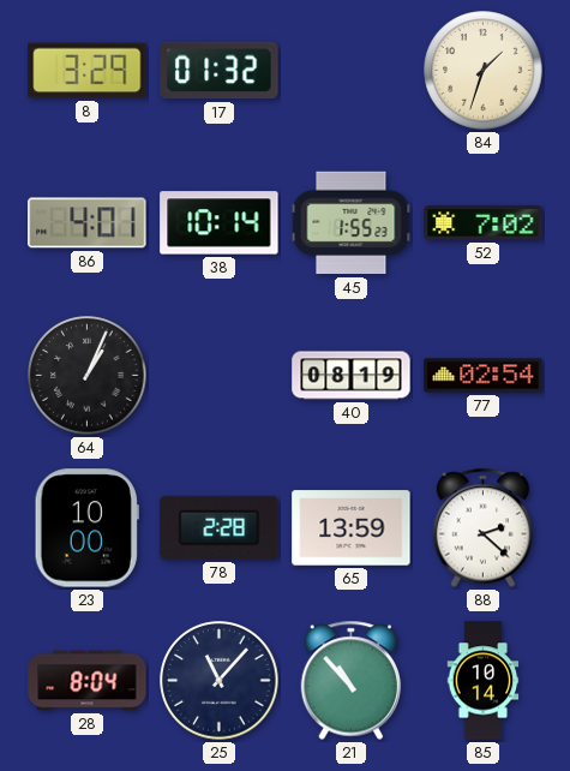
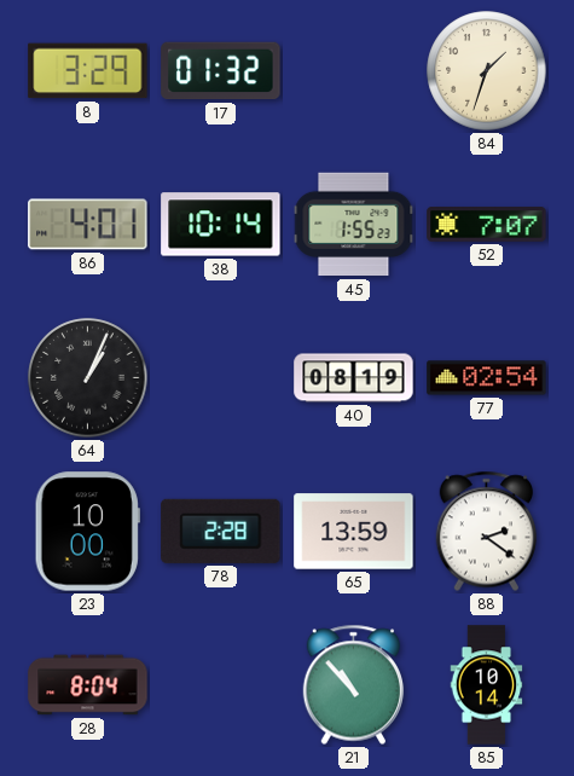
52: 7:02 -> 7:07
88: 2:22 -> 2:21
25: 11:07 -> none
